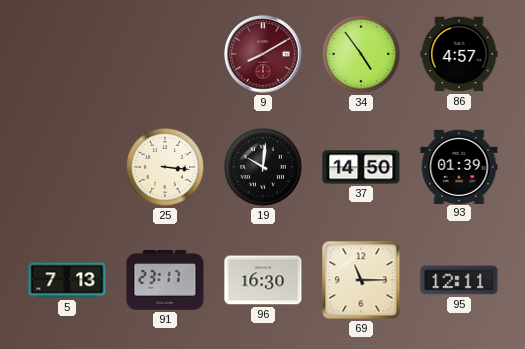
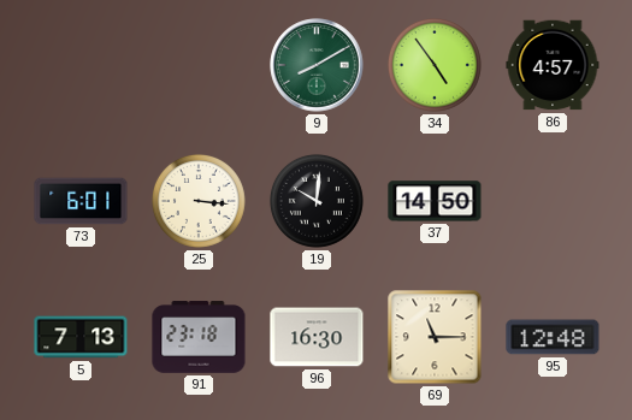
9 dial: burgundy -> green
73: none -> 6:01
93: 01:39 -> none
91: 23:17 -> 23:18
95: 12:11 -> 12:48
